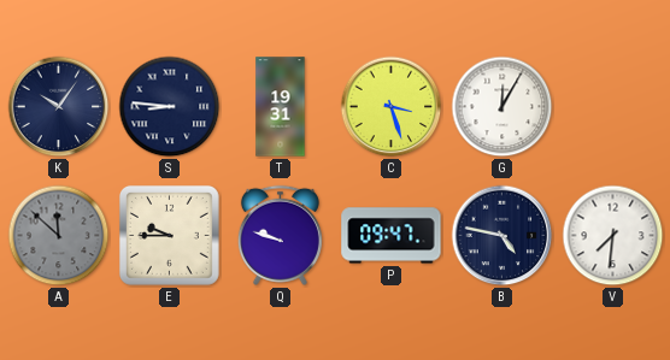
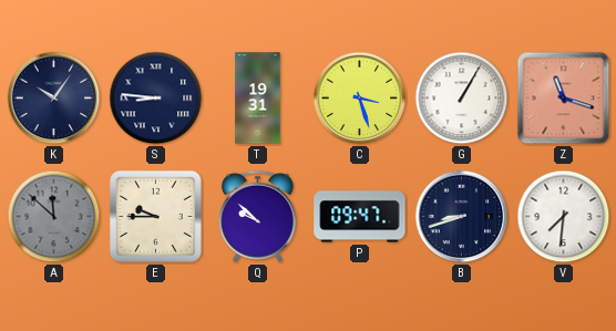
G: 12:05 -> 1:05
Z: none -> 11:18
Q: 9:48 -> 9:52
B: 4:47 -> 8:42
